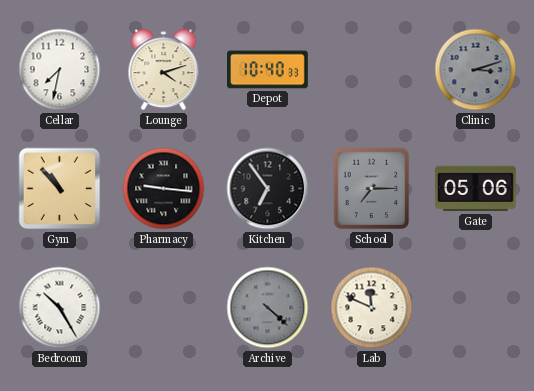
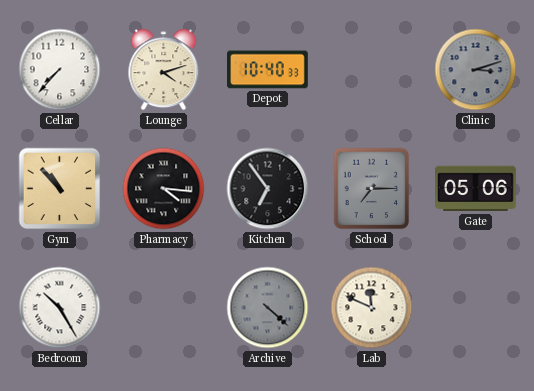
Cellar: 7:32 -> 7:37
Pharmacy: 9:16 -> 4:16
